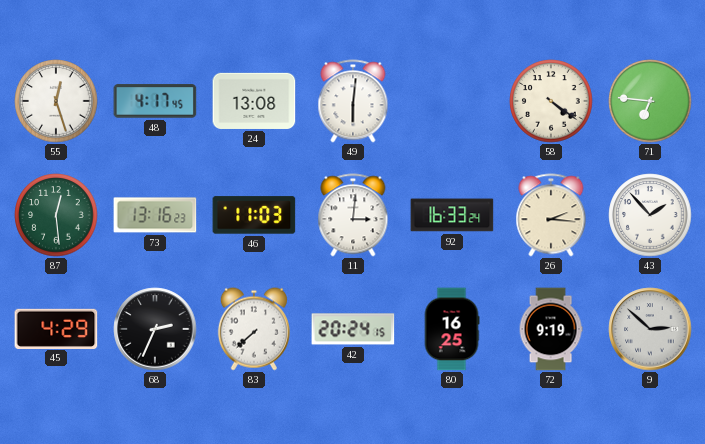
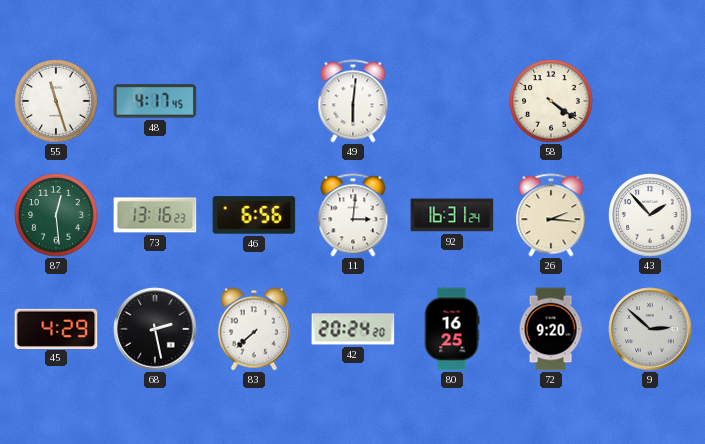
55: 12:27 -> 11:27
24: 13:08 -> none
71: 6:46 -> none
46: 11:03 -> 6:56
92: 16:33 -> 16:31
68: 2:34 -> 2:28
42: 20:24:15 -> 20:24:20
72: 9:19 -> 9:20
